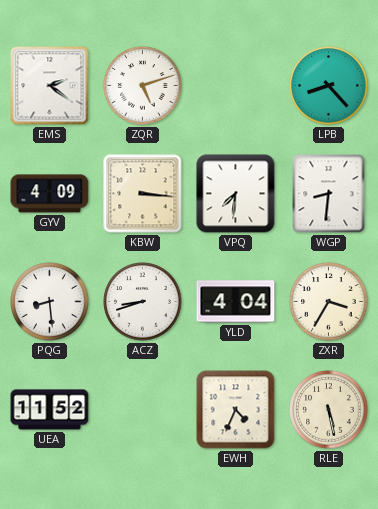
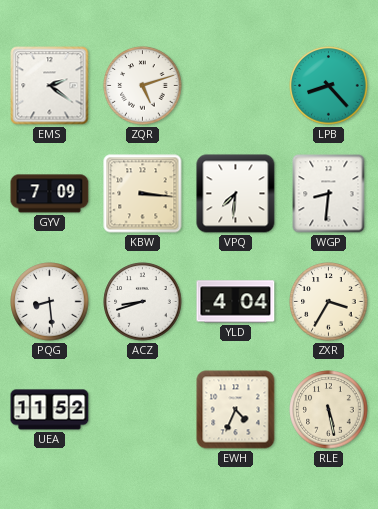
GYV: 4:09 -> 7:09
